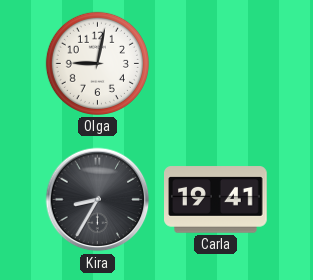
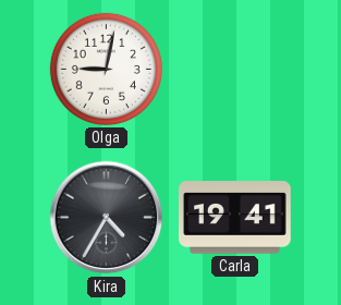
Kira: 8:35 -> 4:35
